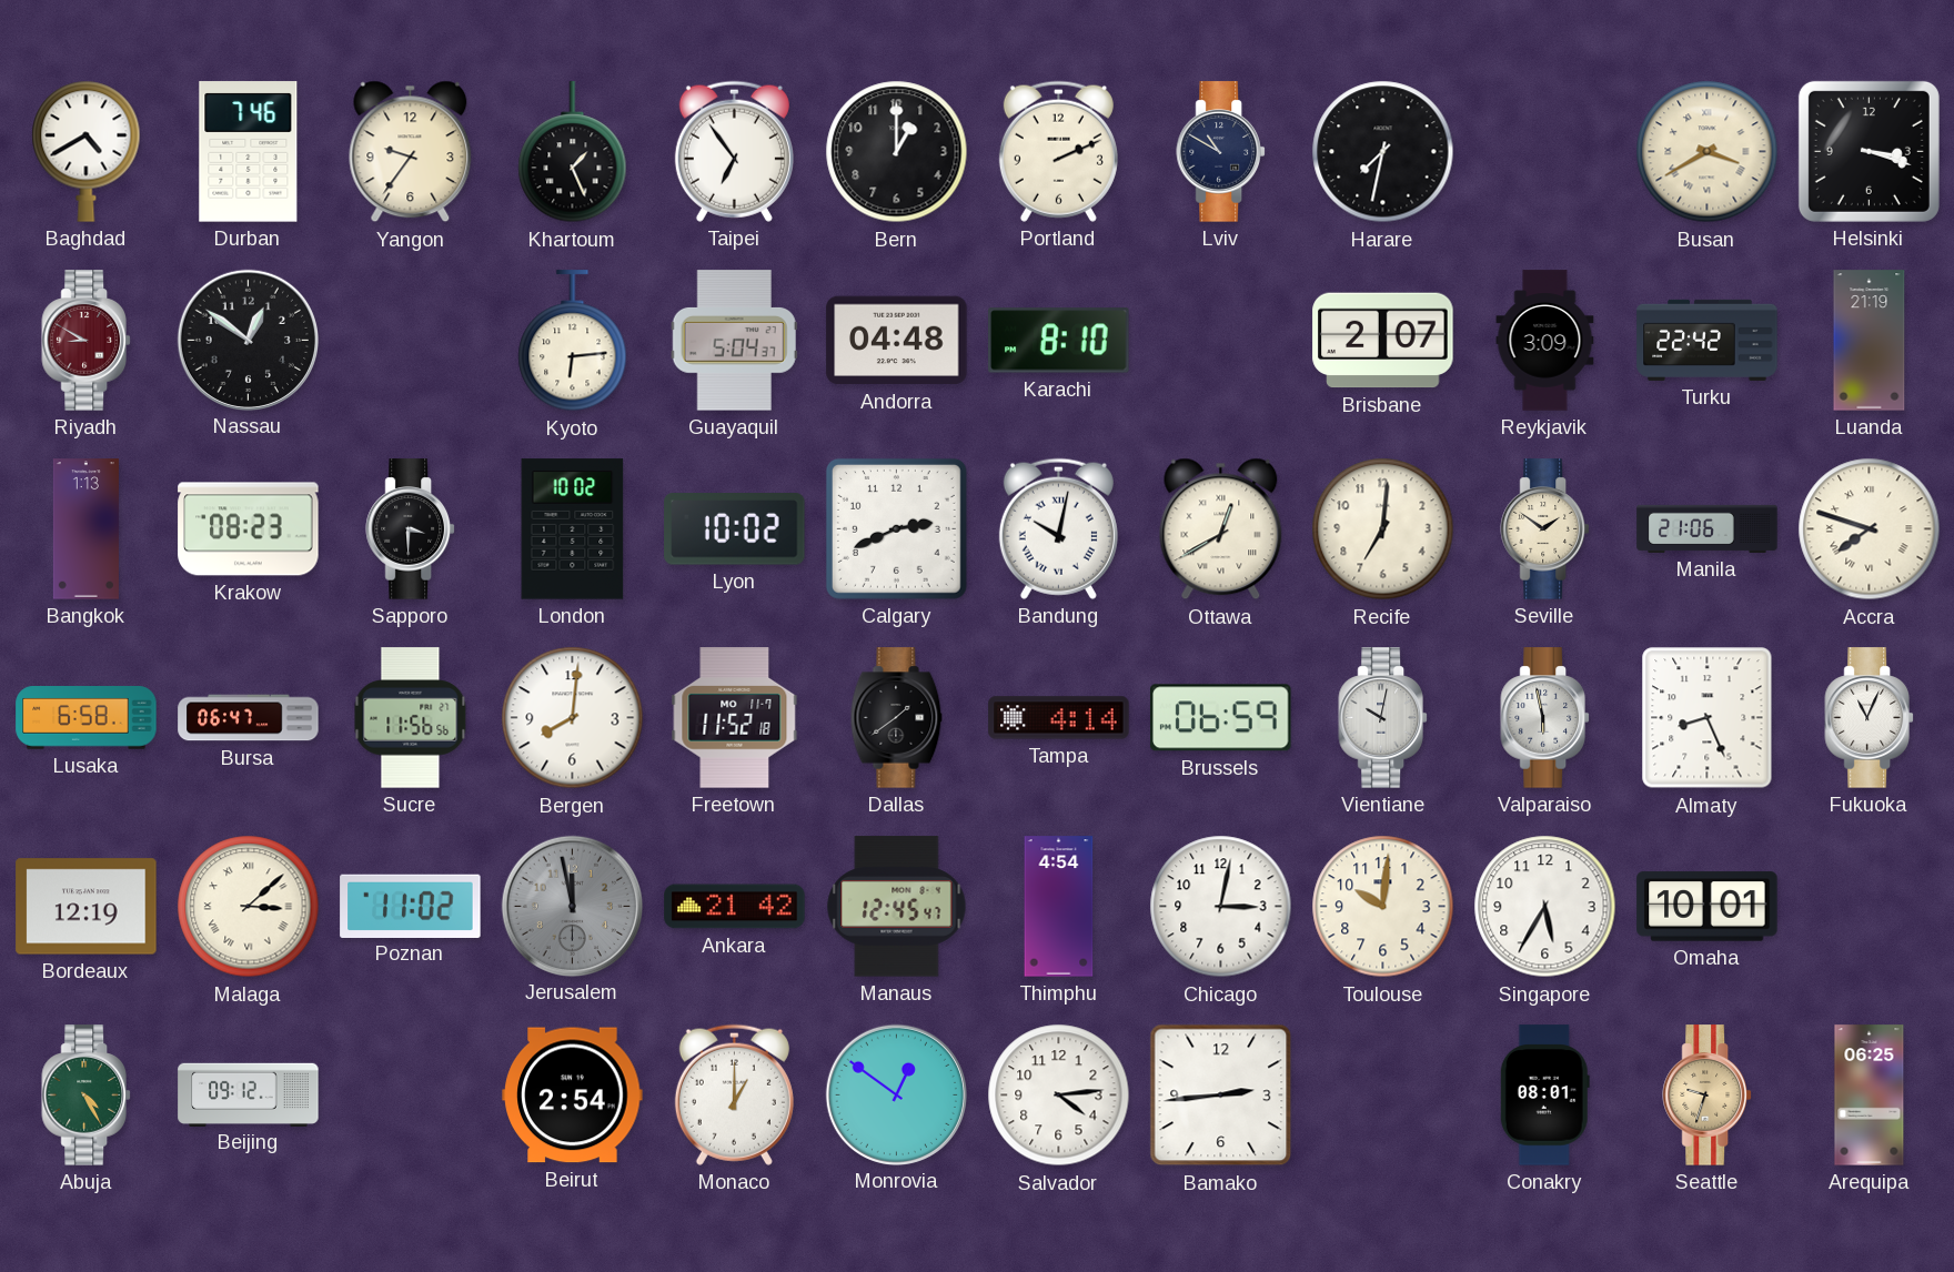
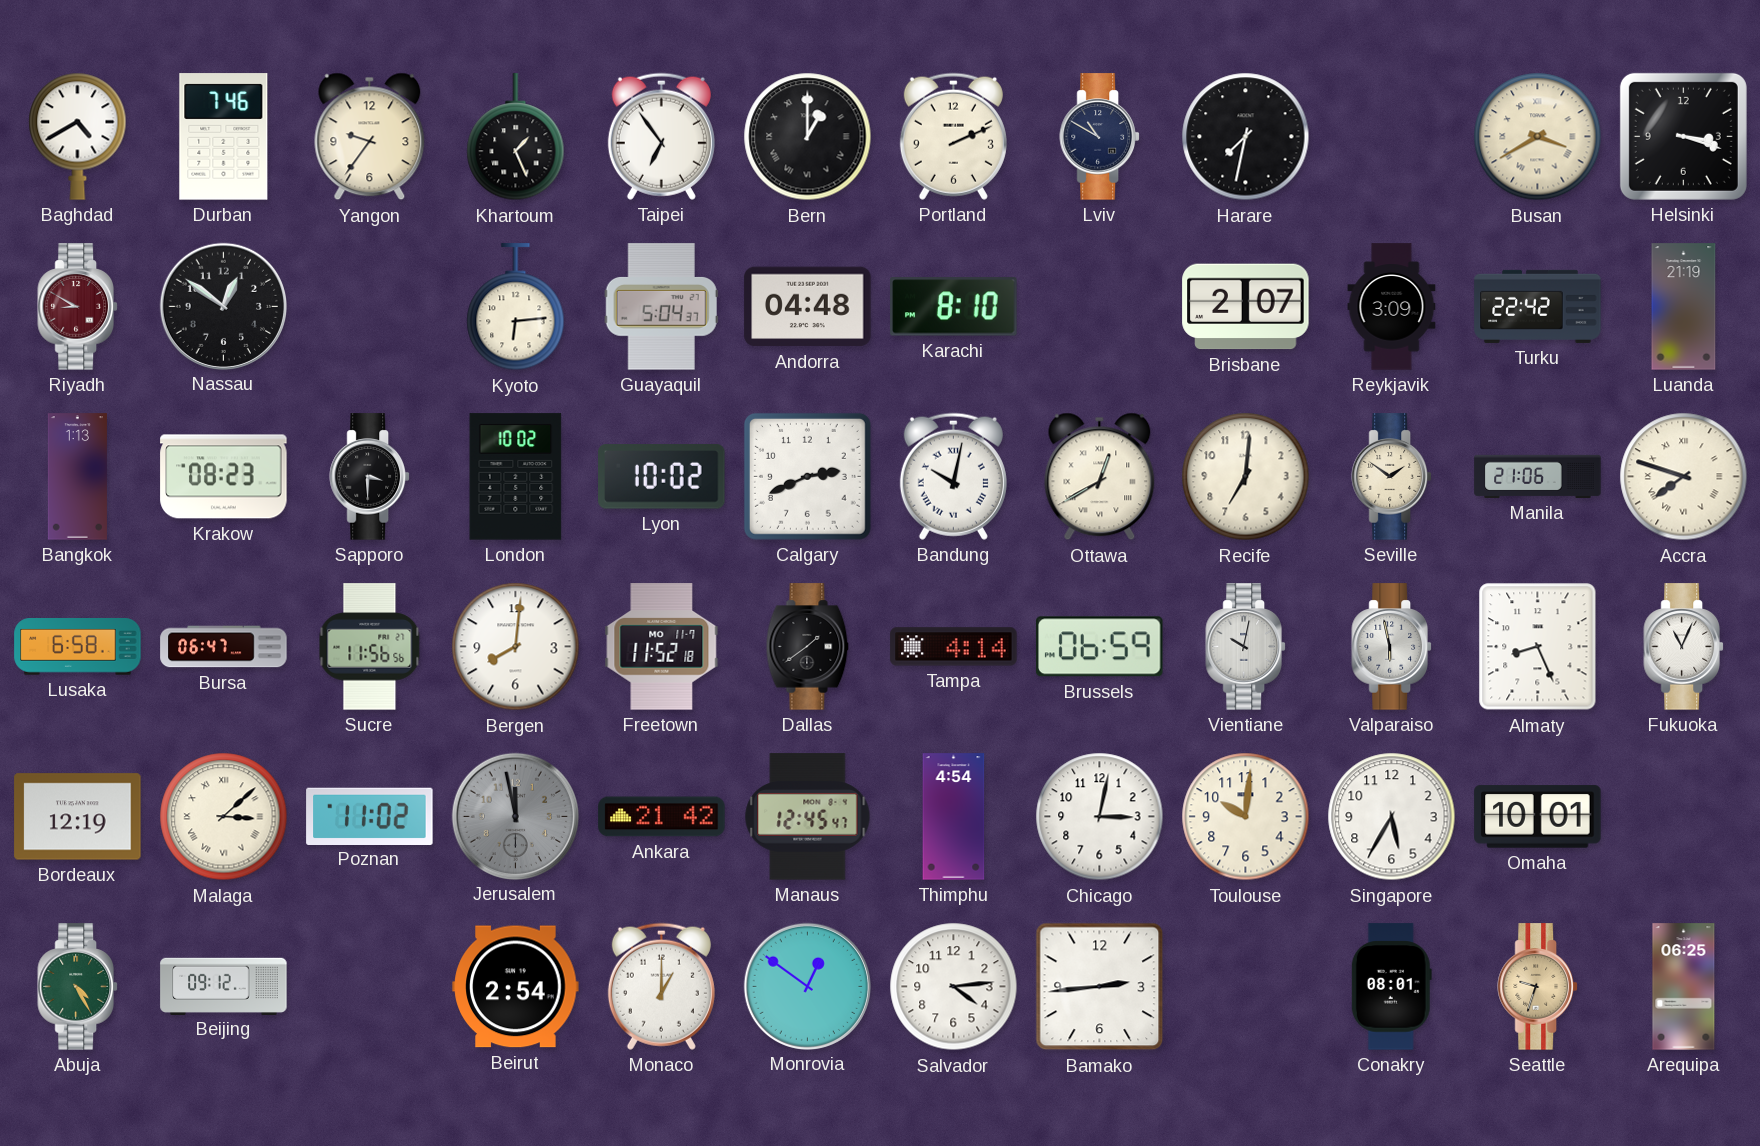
Bern numerals: Arabic -> Roman
